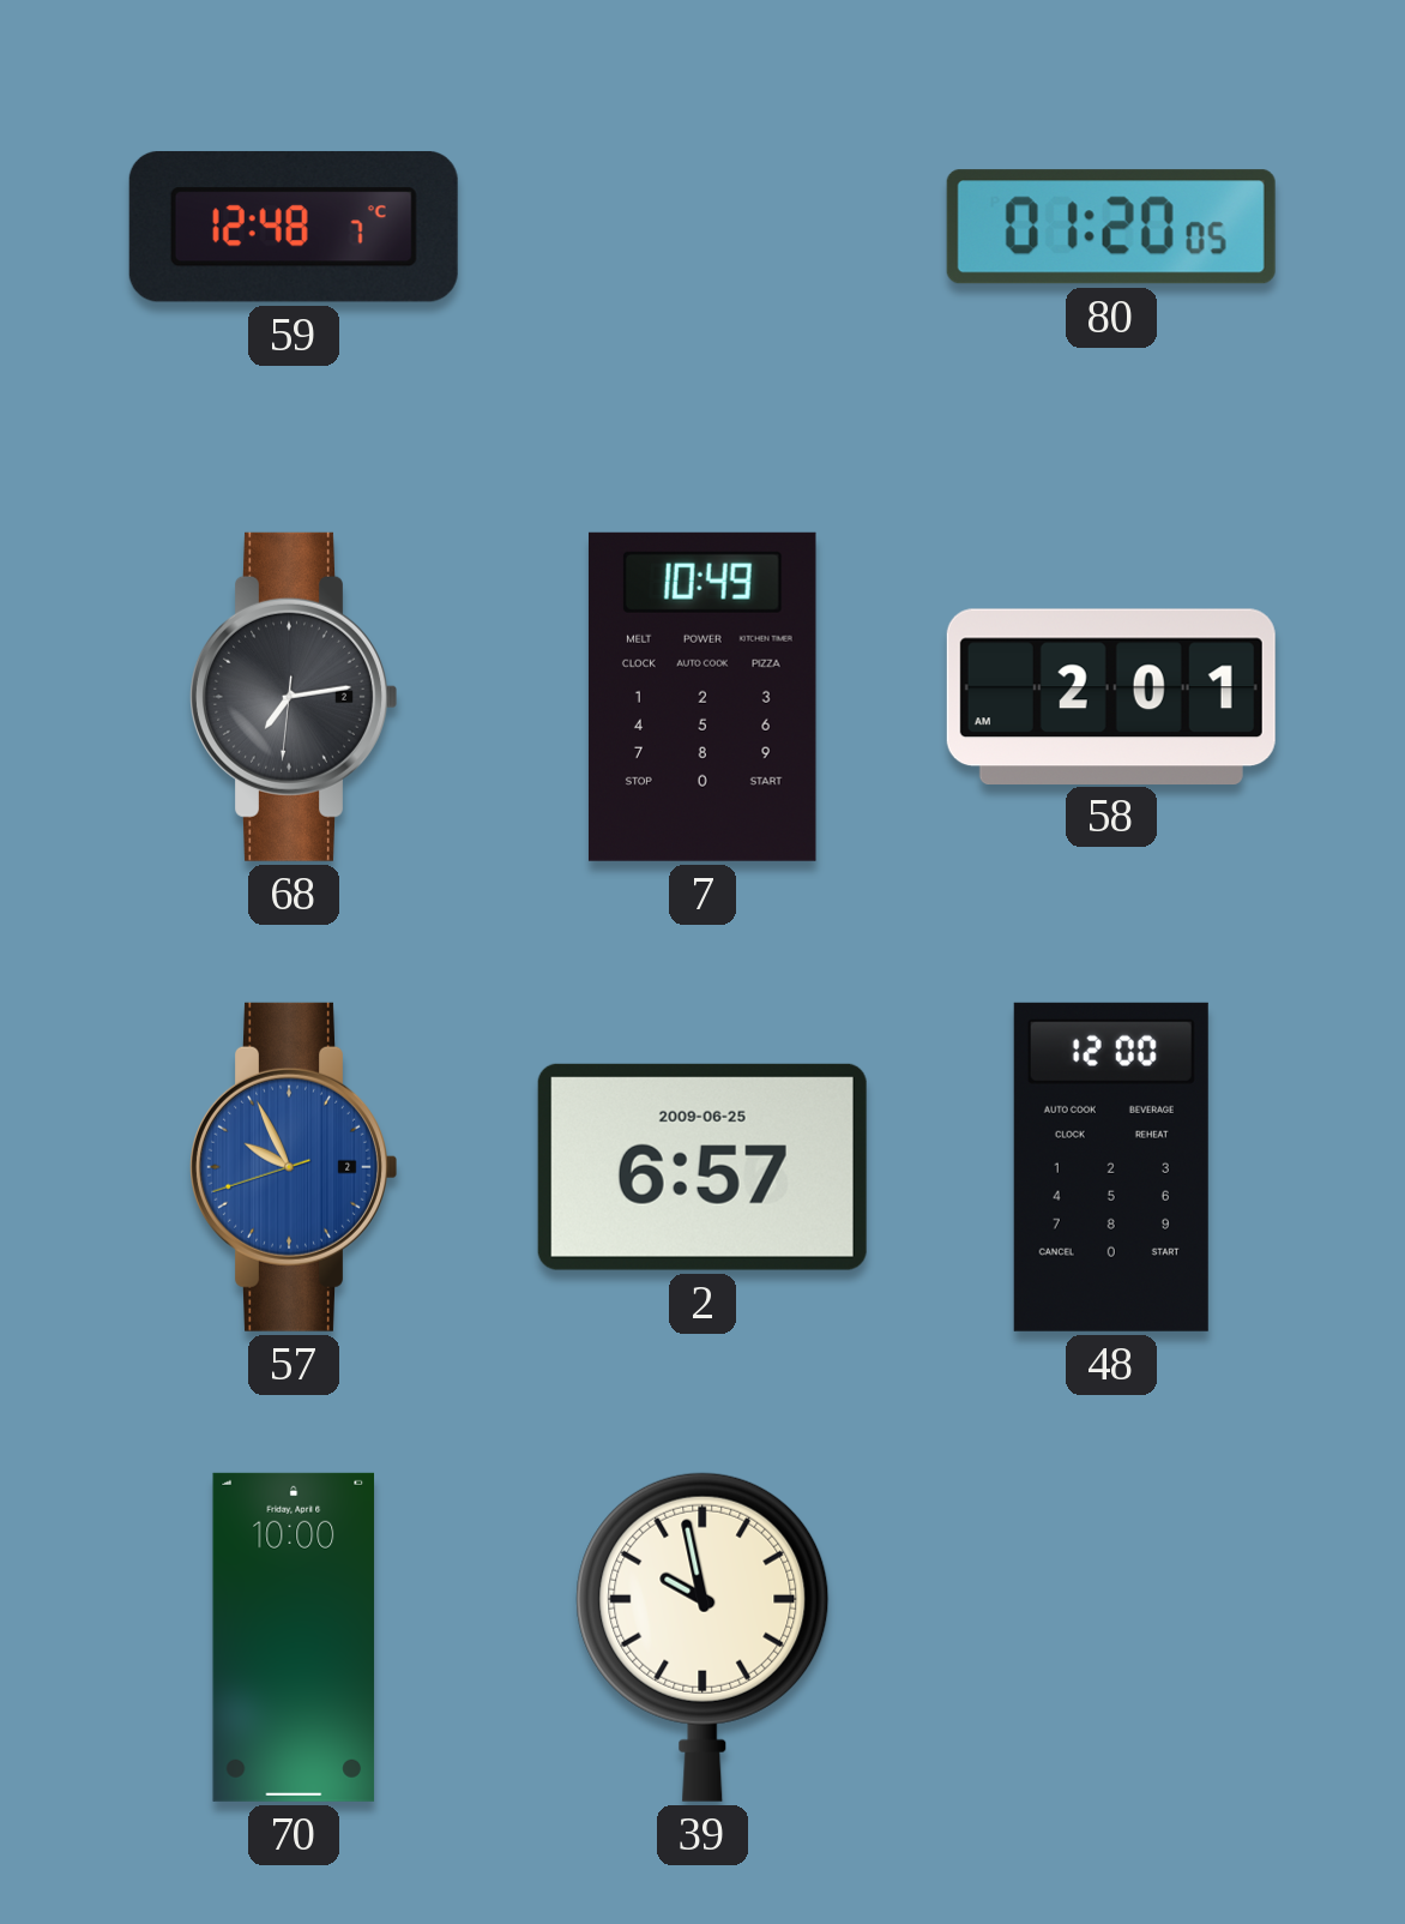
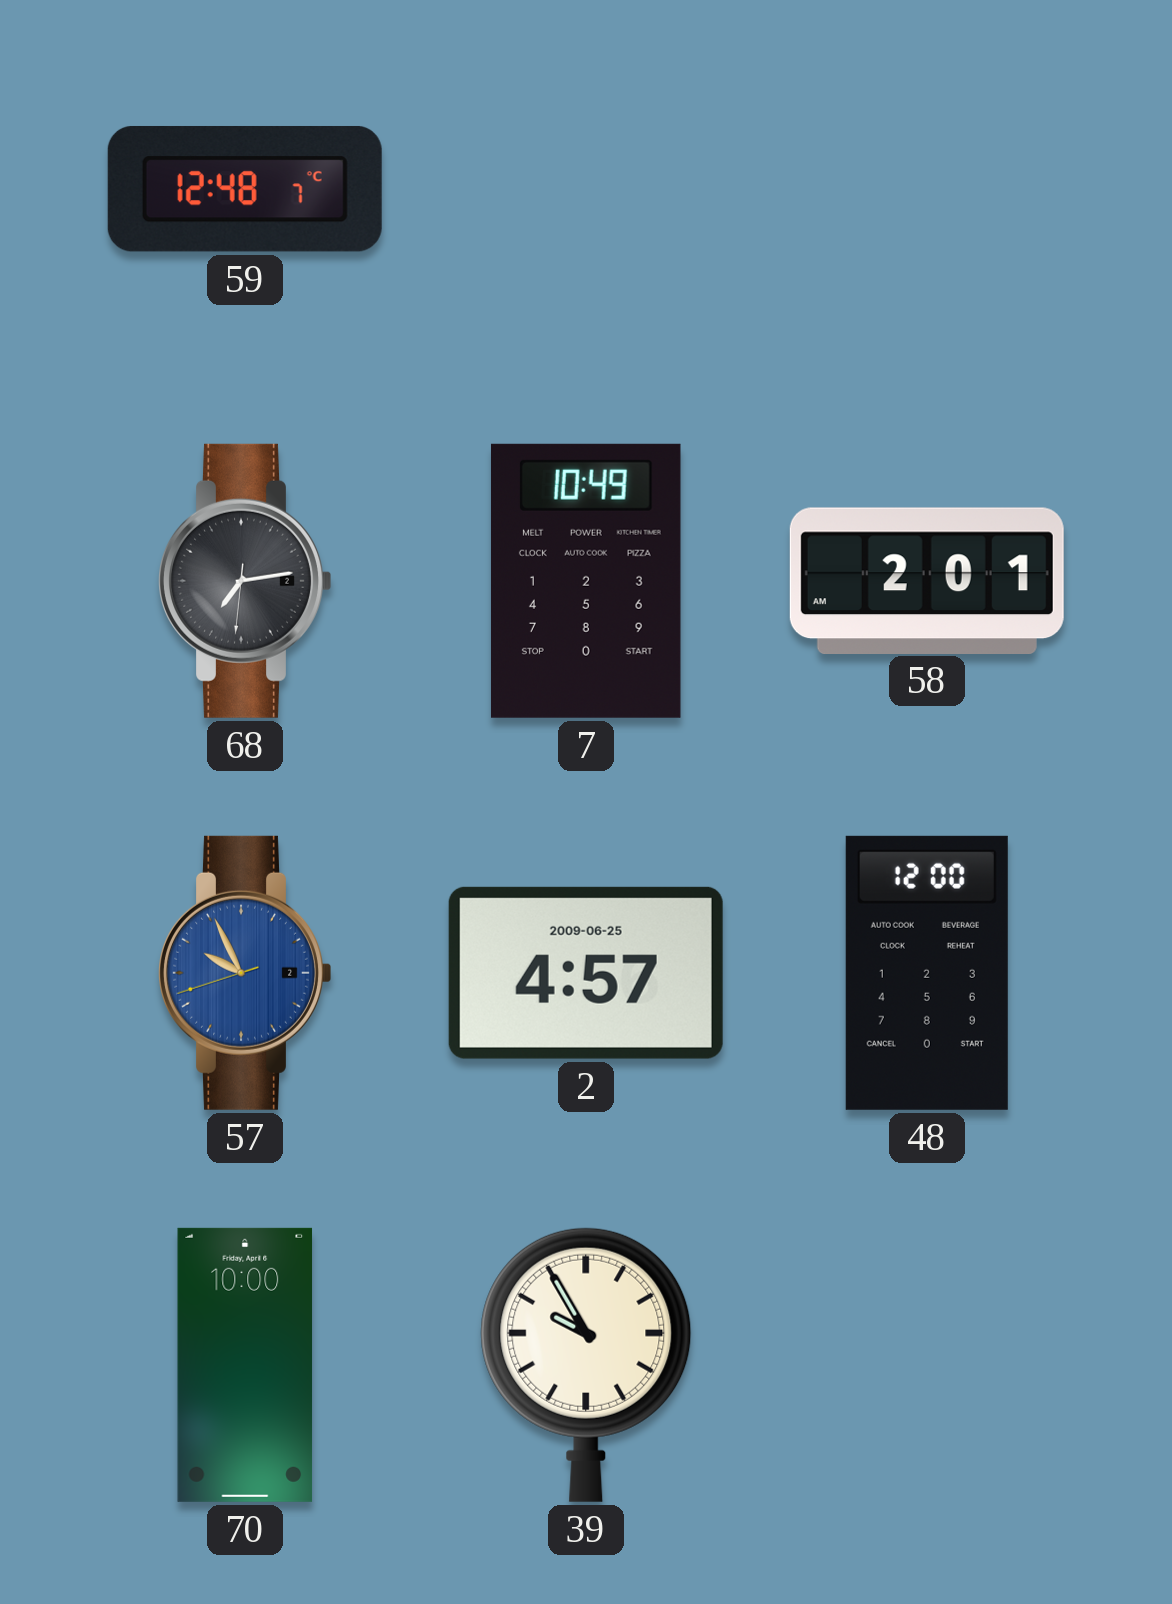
80: 01:20 -> none
2: 6:57 -> 4:57
39: 9:58 -> 9:55
